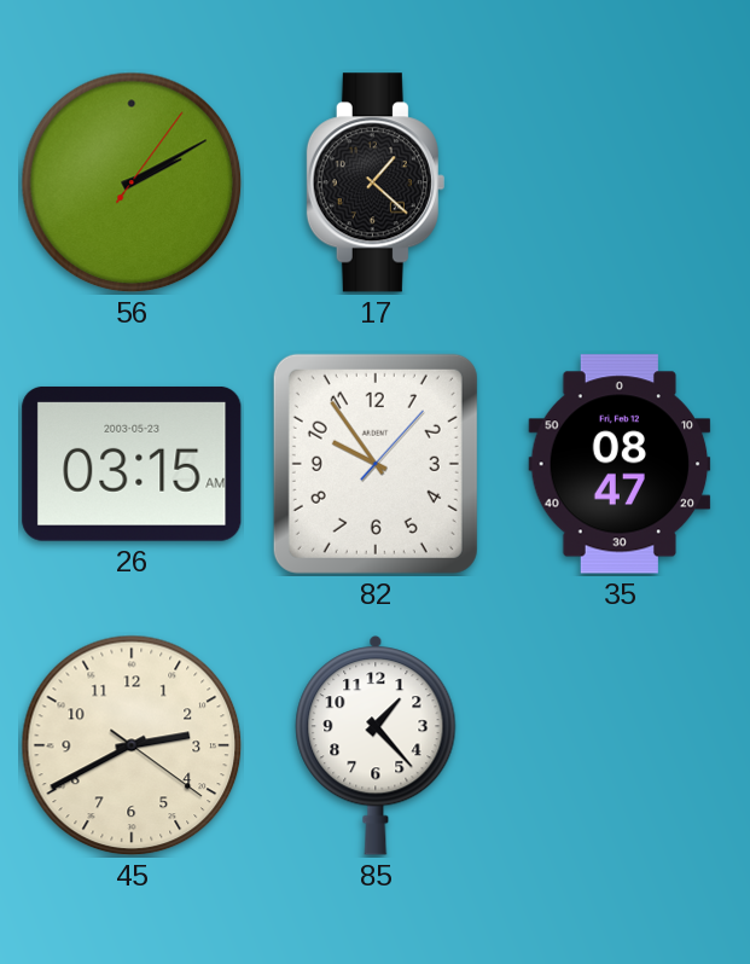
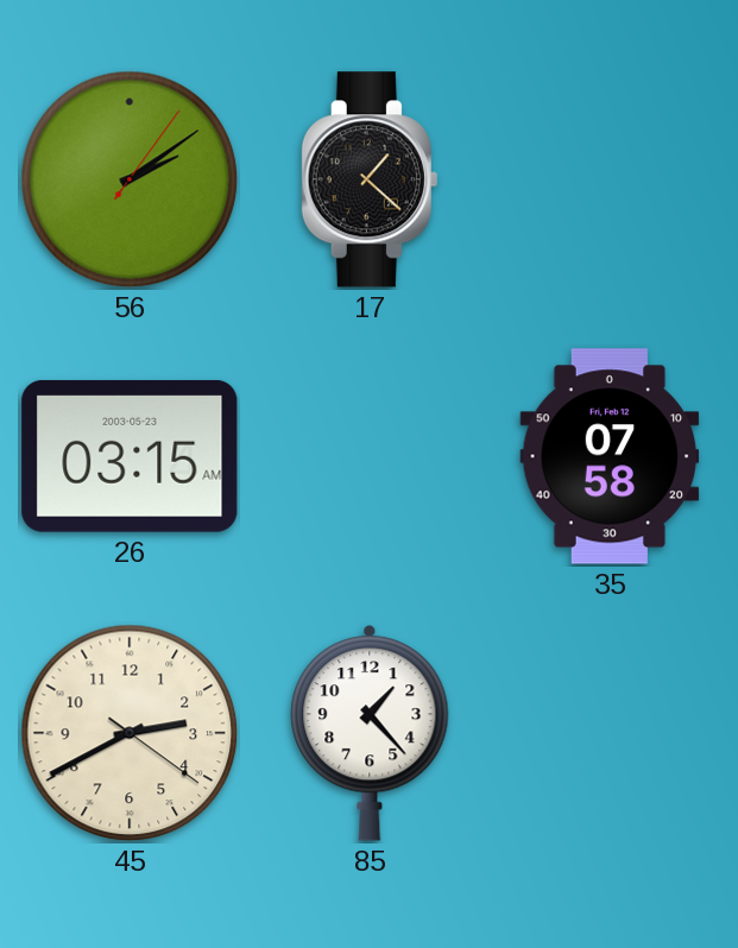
56: 2:10 -> 2:09
82: 9:54 -> none
35: 08:47 -> 07:58
